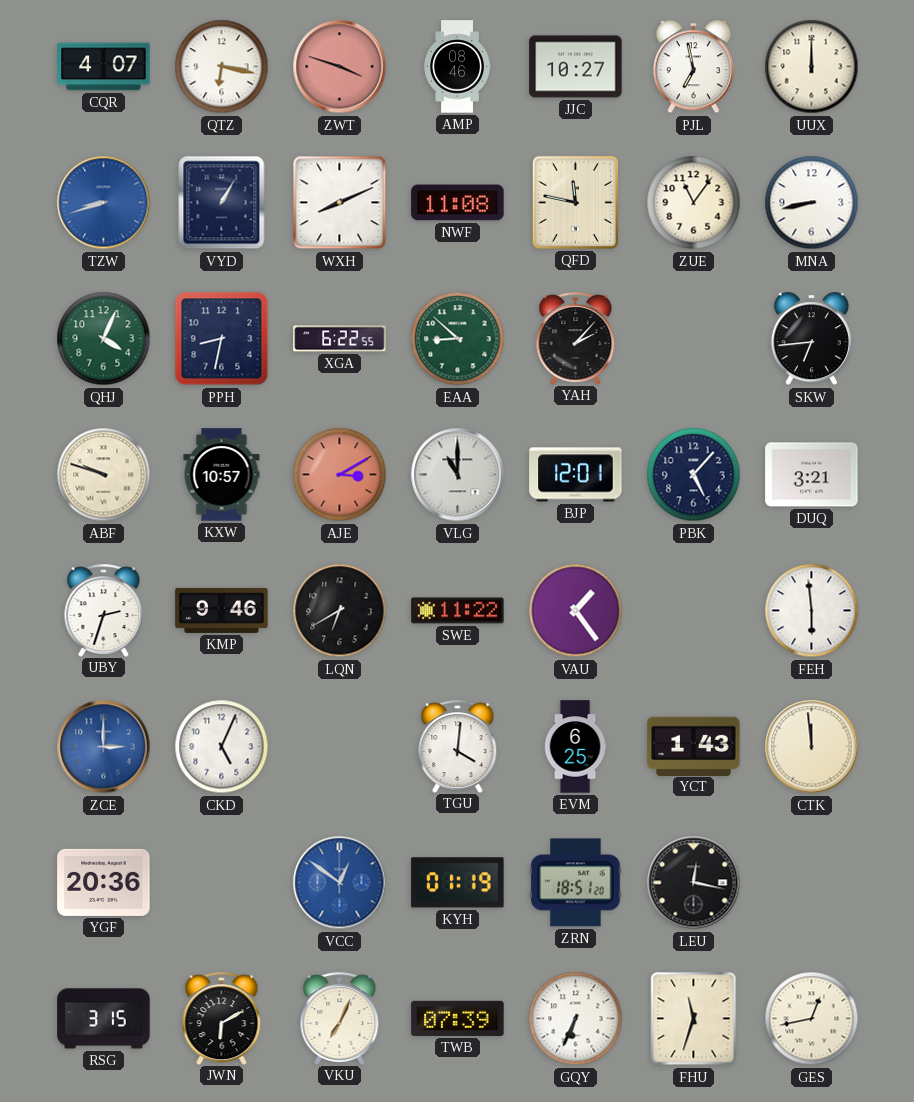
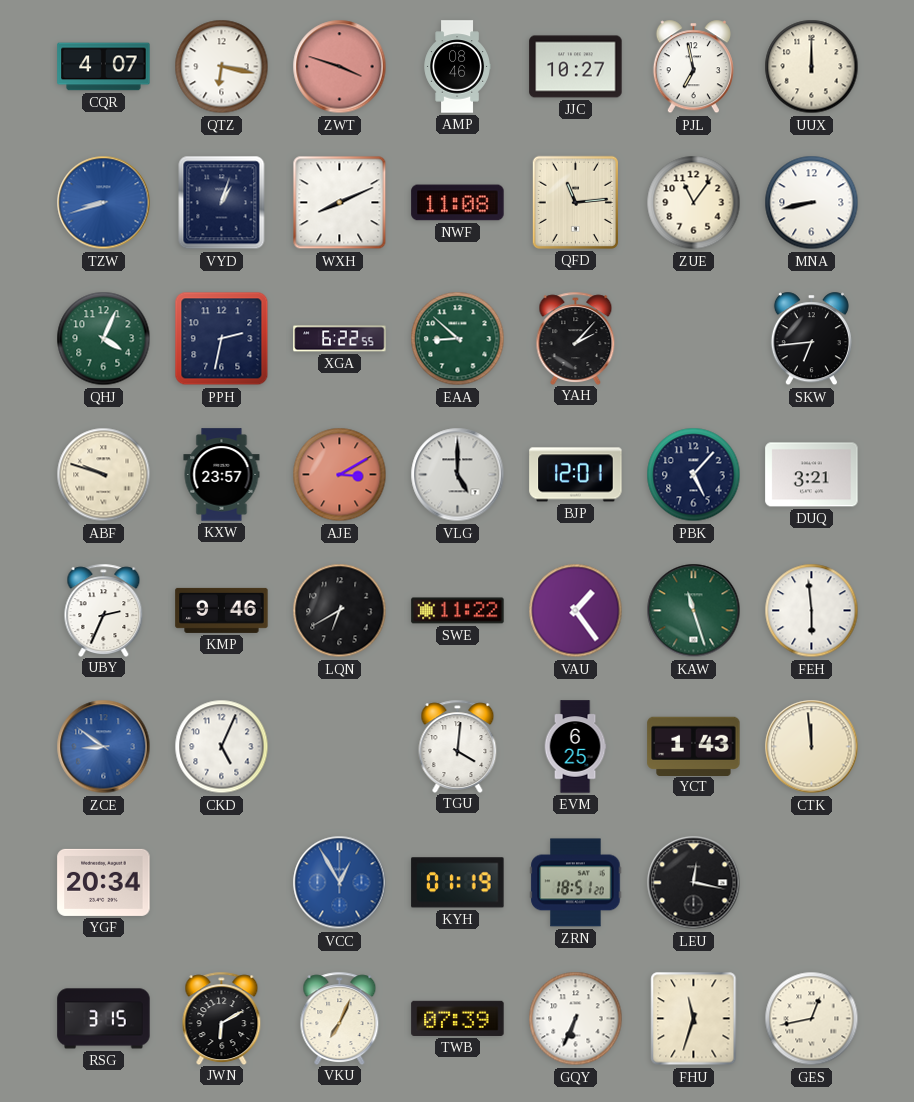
VYD: 1:05 -> 1:03
QFD: 11:47 -> 11:14
PPH: 8:32 -> 2:32
KXW: 10:57 -> 23:57
VLG: 11:00 -> 5:00
UBY: 2:33 -> 2:34
KAW: none -> 11:27
ZCE: 3:00 -> 8:51
YGF: 20:36 -> 20:34
VCC: 12:51 -> 12:55
